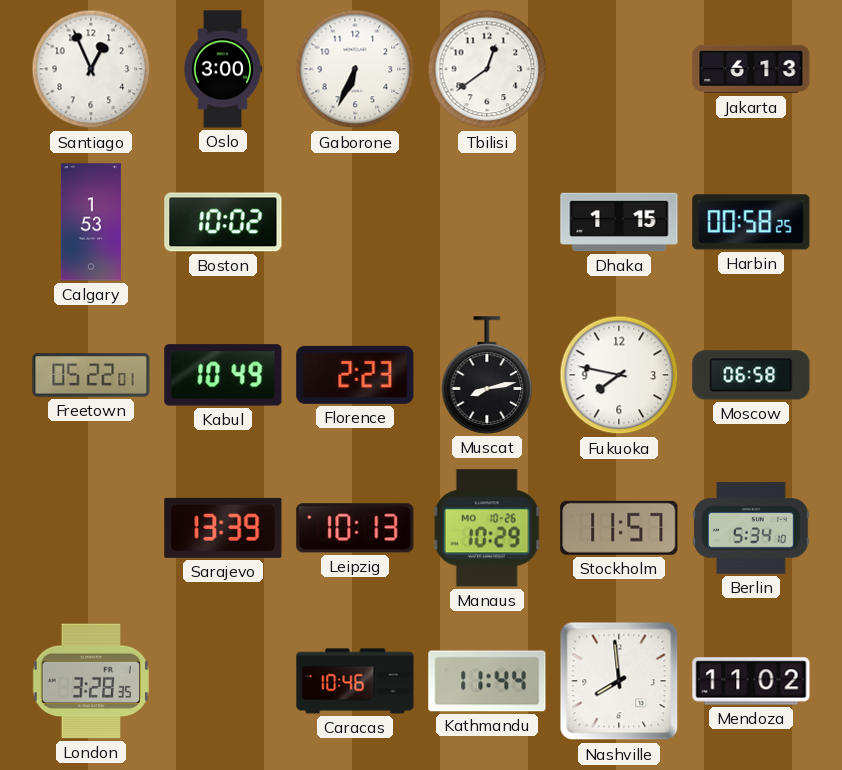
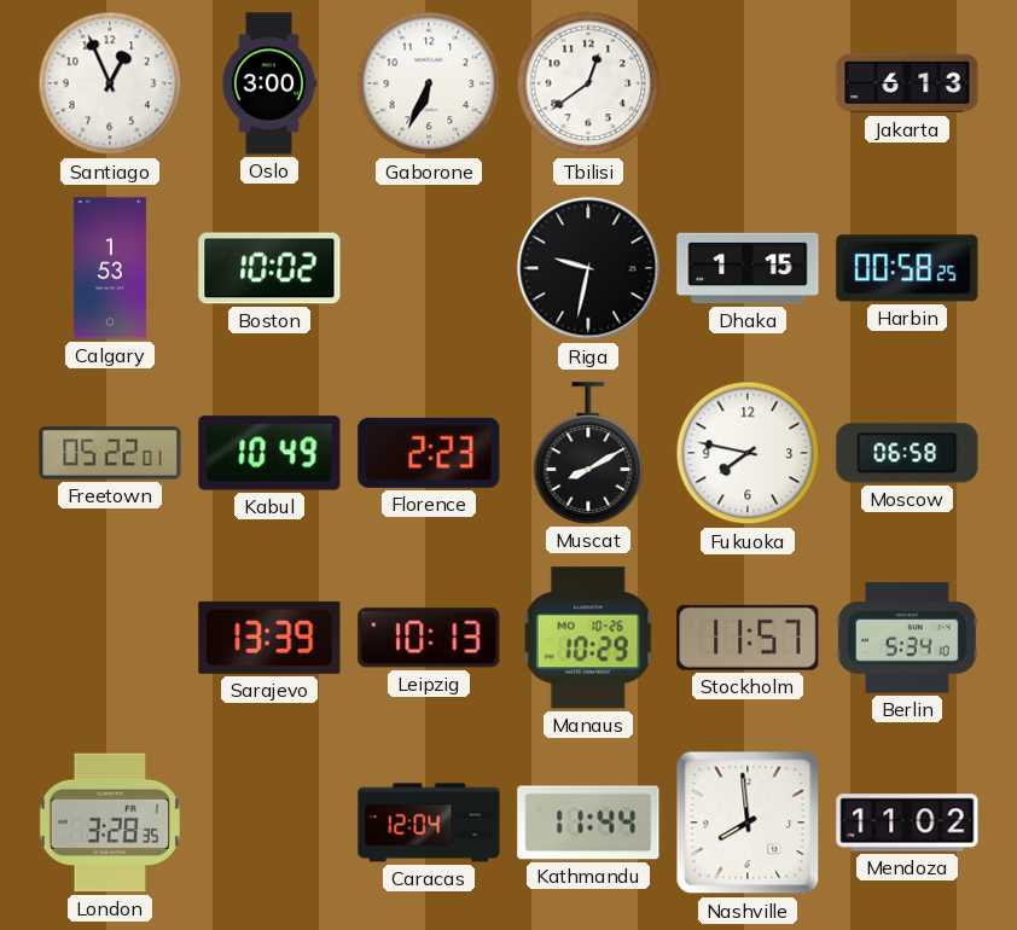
Riga: none -> 9:32
Muscat: 8:13 -> 8:10
Caracas: 10:46 -> 12:04
